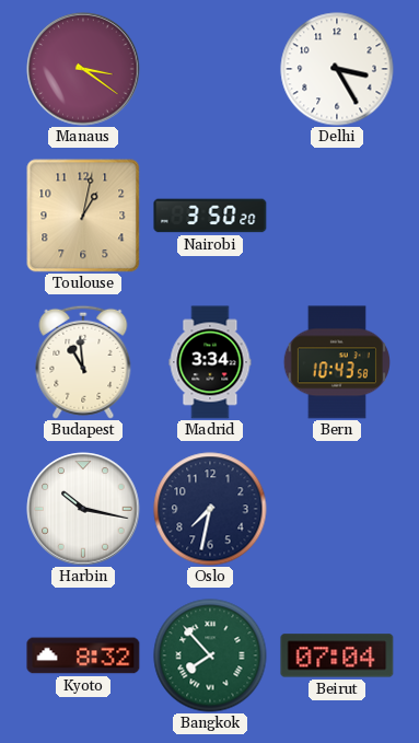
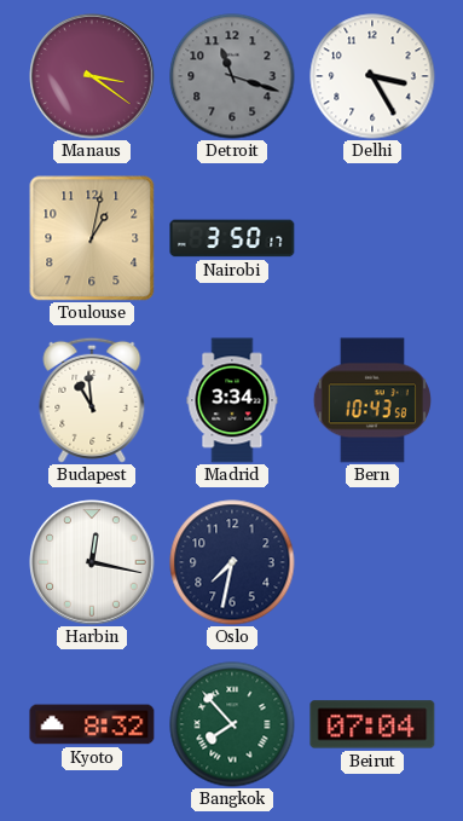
Detroit: none -> 11:18
Nairobi: 3:50:20 -> 3:50:17
Harbin: 10:17 -> 12:17
